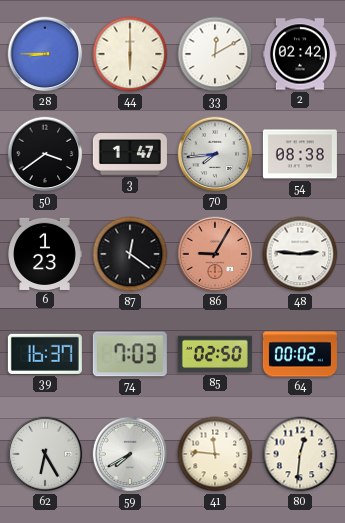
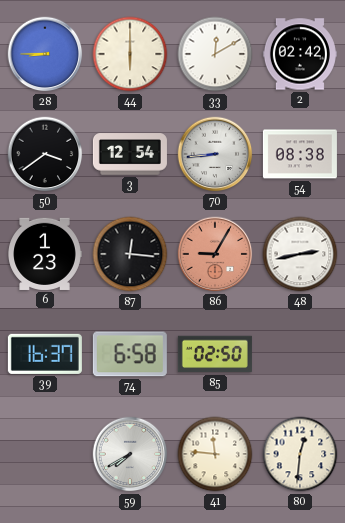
3: 1:47 -> 12:54
70: 7:44 -> 8:44
87: 12:21 -> 12:16
48: 2:46 -> 2:43
74: 7:03 -> 6:58
64: 00:02 -> none
62: 6:25 -> none
